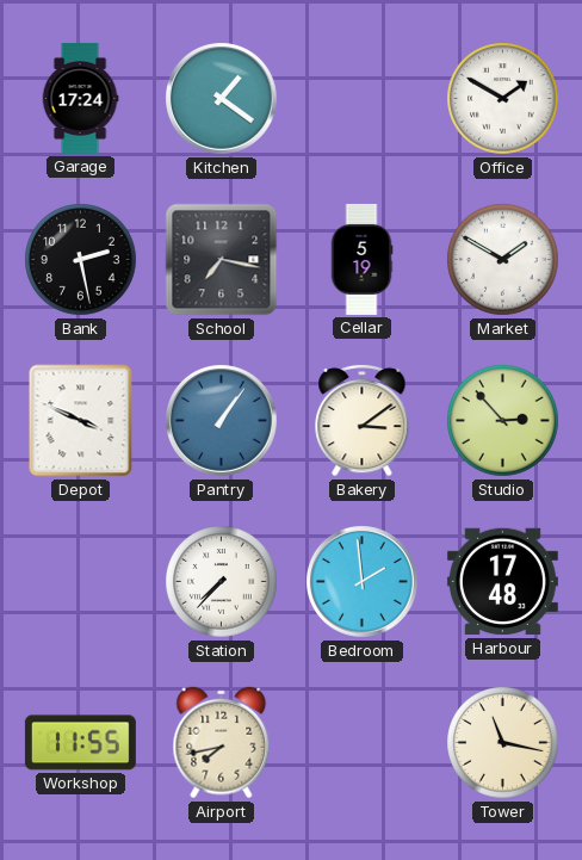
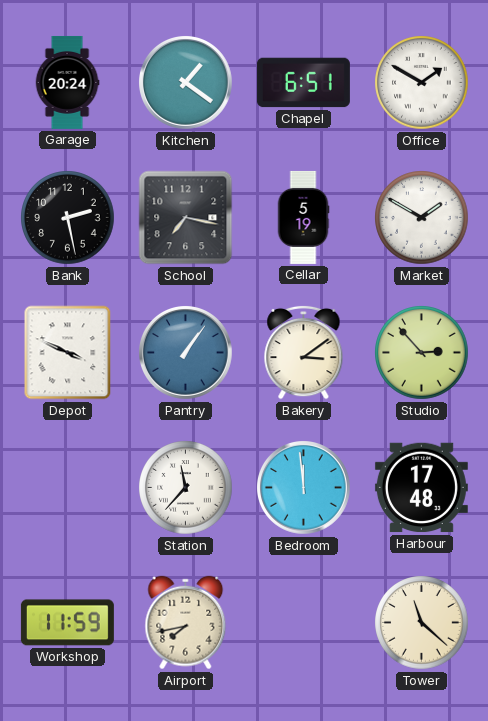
Garage: 17:24 -> 20:24
Chapel: none -> 6:51
Station: 7:37 -> 11:37
Bedroom: 1:59 -> 11:59
Workshop: 11:55 -> 11:59
Tower: 11:17 -> 11:22
